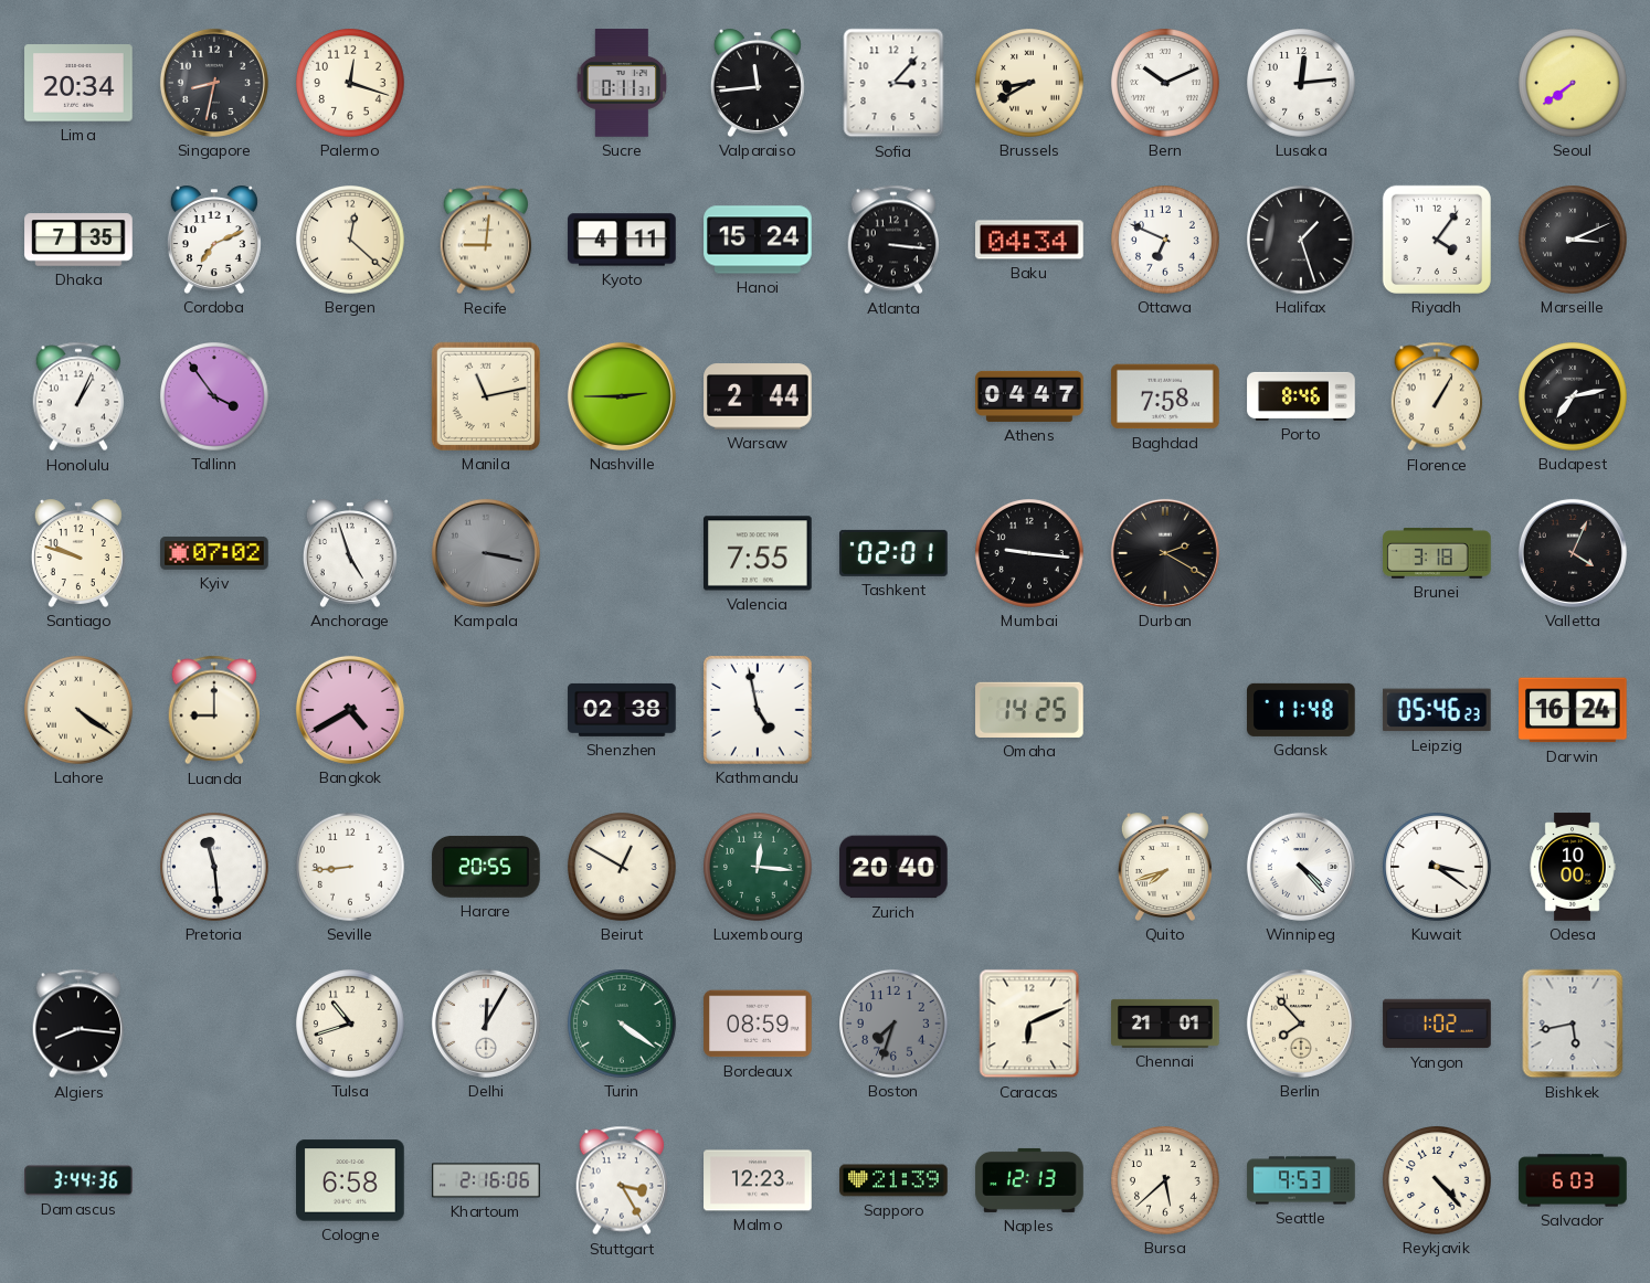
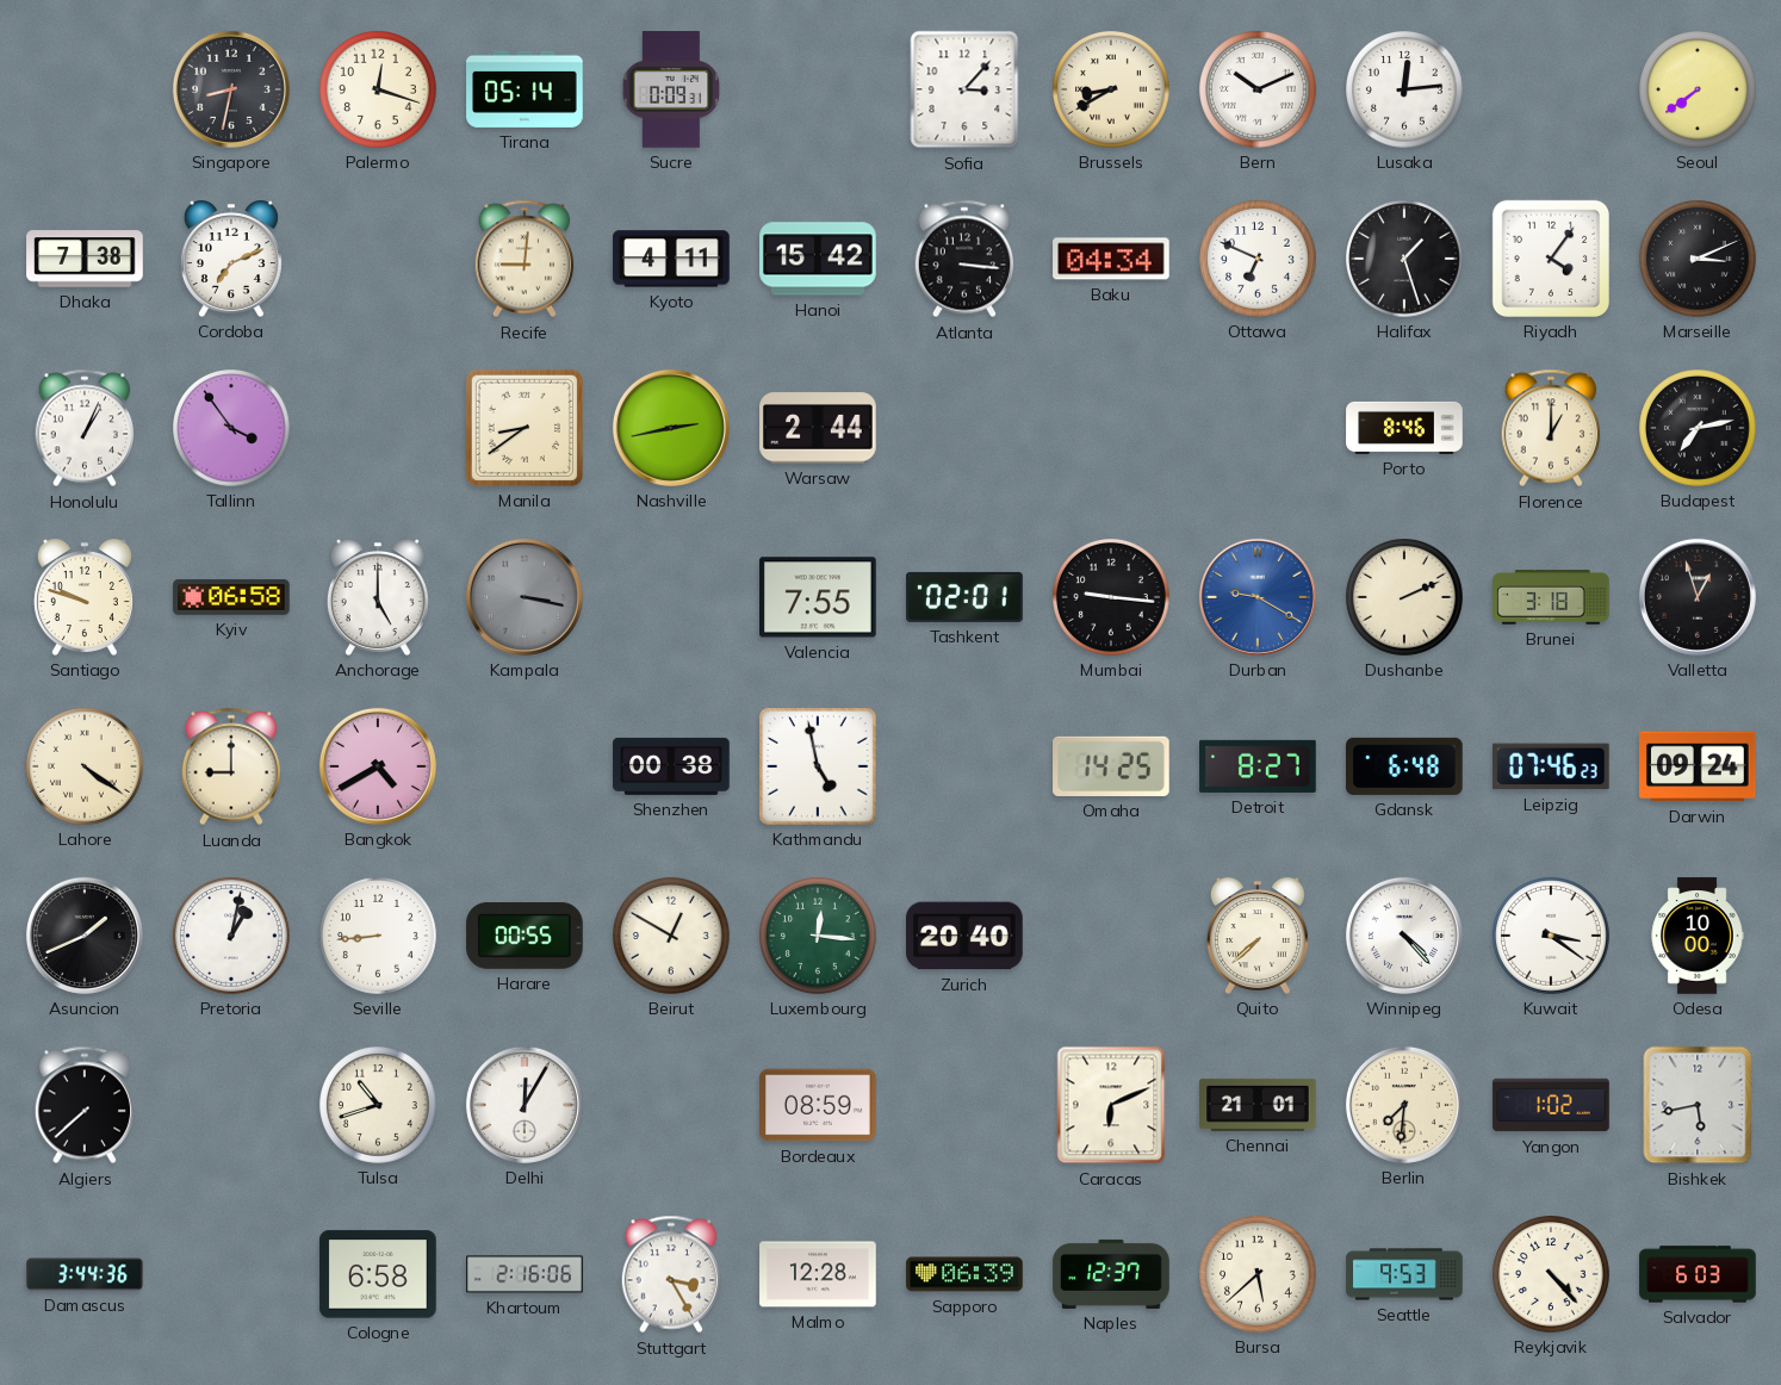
Lima: 20:34 -> none
Tirana: none -> 05:14
Sucre: 0:11 -> 0:09
Valparaiso: 11:44 -> none
Dhaka: 7:35 -> 7:38
Bergen: 12:22 -> none
Hanoi: 15:24 -> 15:42
Manila: 11:13 -> 8:39
Nashville: 2:45 -> 2:43
Athens: 04:47 -> none
Baghdad: 7:58 -> none
Florence: 1:05 -> 1:00
Kyiv: 07:02 -> 06:58
Anchorage: 4:57 -> 5:00
Durban: 2:20 -> 9:20
Durban dial: black -> blue
Dushanbe: none -> 2:11
Valletta: 4:04 -> 12:57
Shenzhen: 02:38 -> 00:38
Detroit: none -> 8:27
Gdansk: 11:48 -> 6:48
Leipzig: 05:46 -> 07:46
Darwin: 16:24 -> 09:24
Asuncion: none -> 1:41
Pretoria: 11:29 -> 1:02
Harare: 20:55 -> 00:55
Quito: 7:42 -> 7:38
Algiers: 8:16 -> 7:38
Turin: 4:21 -> none
Boston: 7:33 -> none
Berlin: 7:53 -> 7:31
Malmo: 12:23 -> 12:28
Sapporo: 21:39 -> 06:39
Naples: 12:13 -> 12:37
